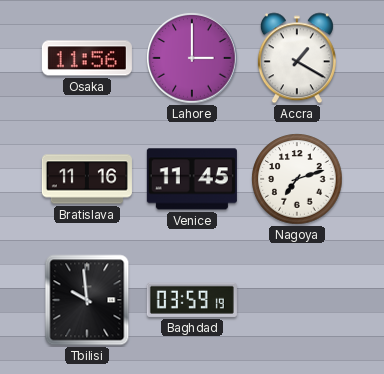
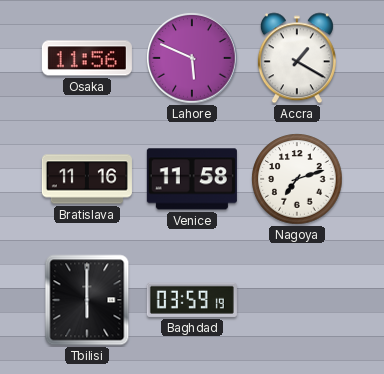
Lahore: 3:00 -> 5:49
Venice: 11:45 -> 11:58
Tbilisi: 9:59 -> 6:00
